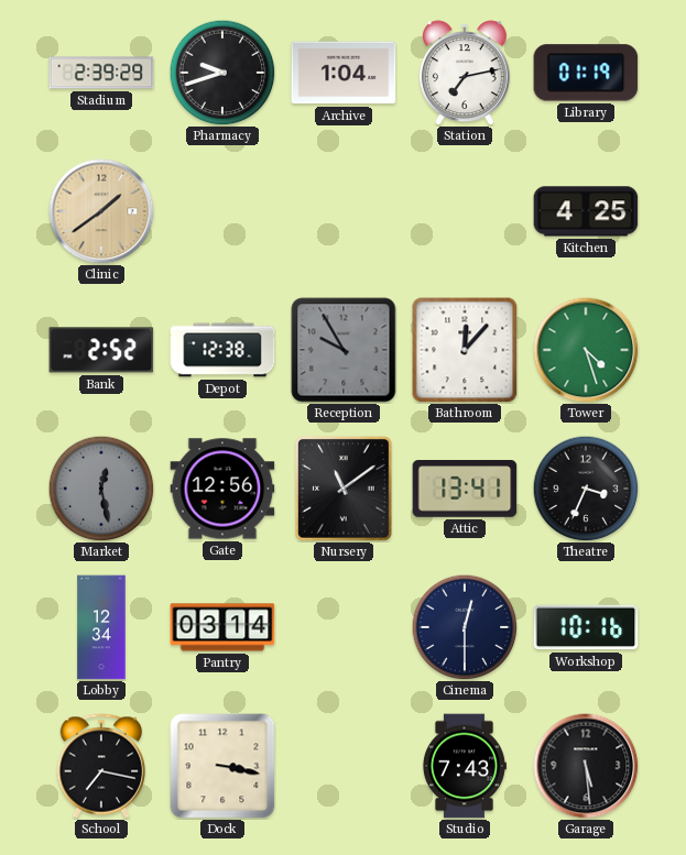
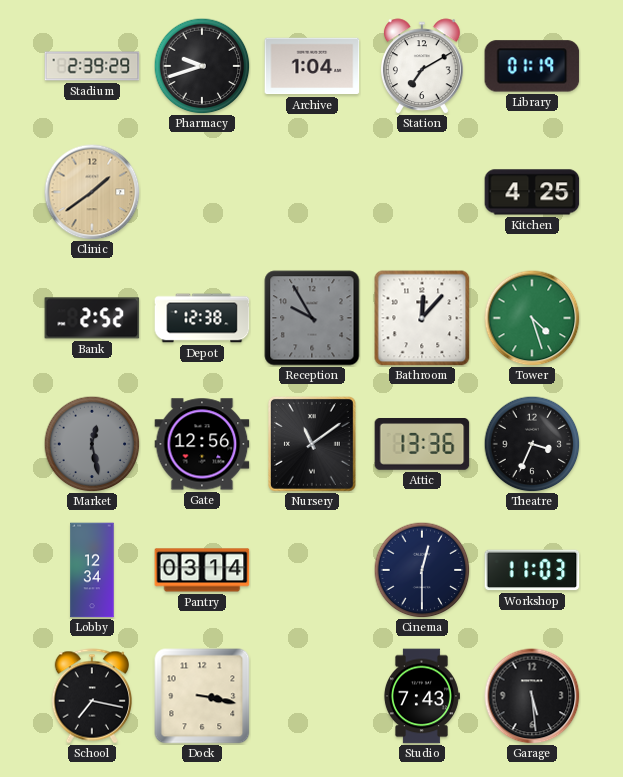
Station: 7:13 -> 7:10
Attic: 13:41 -> 13:36
Workshop: 10:16 -> 11:03
